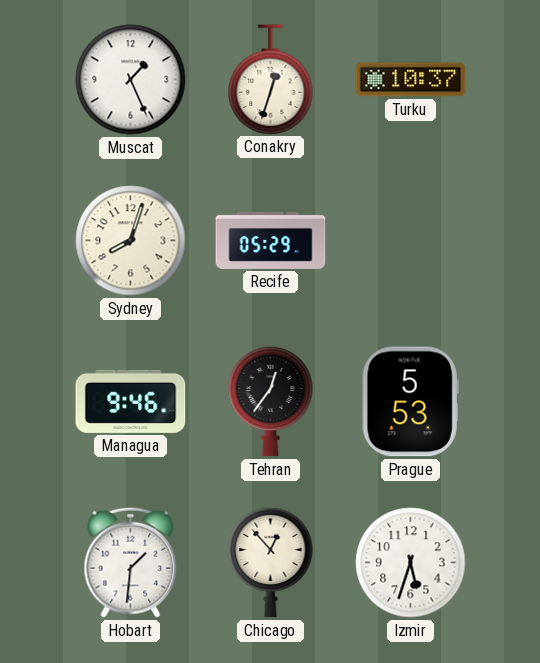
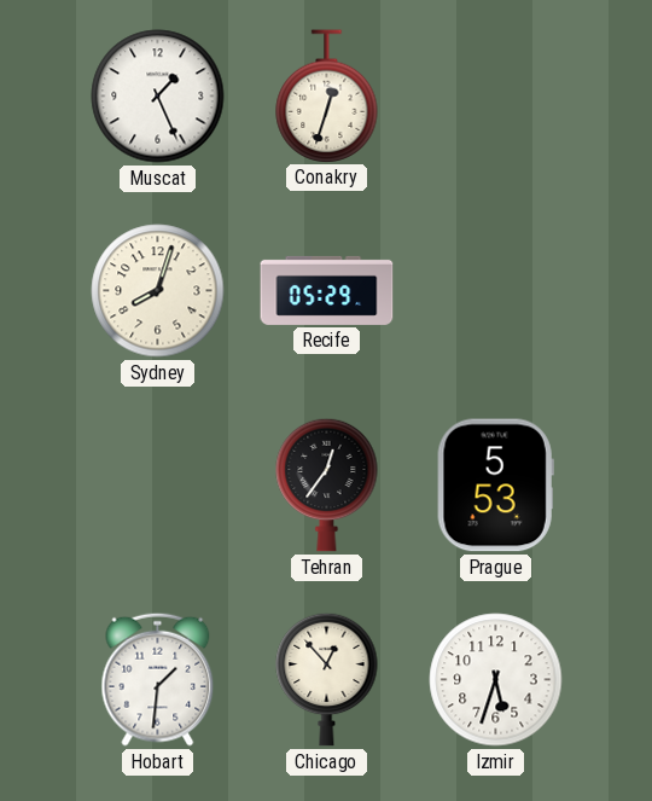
Turku: 10:37 -> none
Managua: 9:46 -> none
